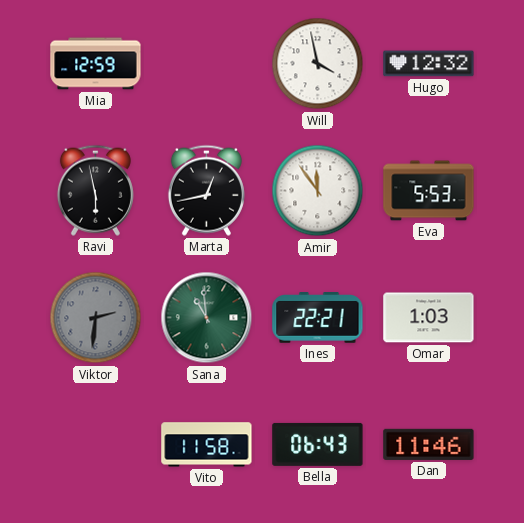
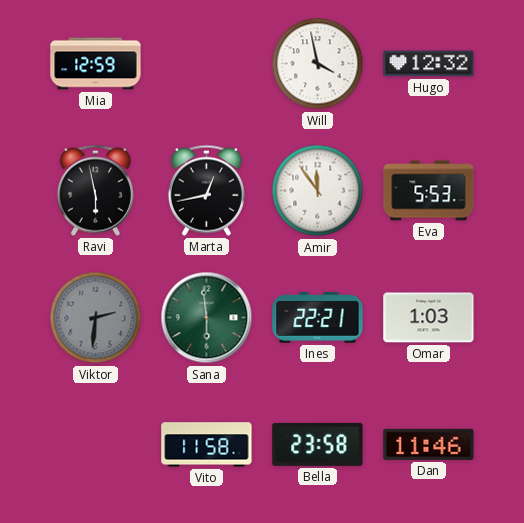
Sana: 10:59 -> 5:59
Bella: 06:43 -> 23:58
